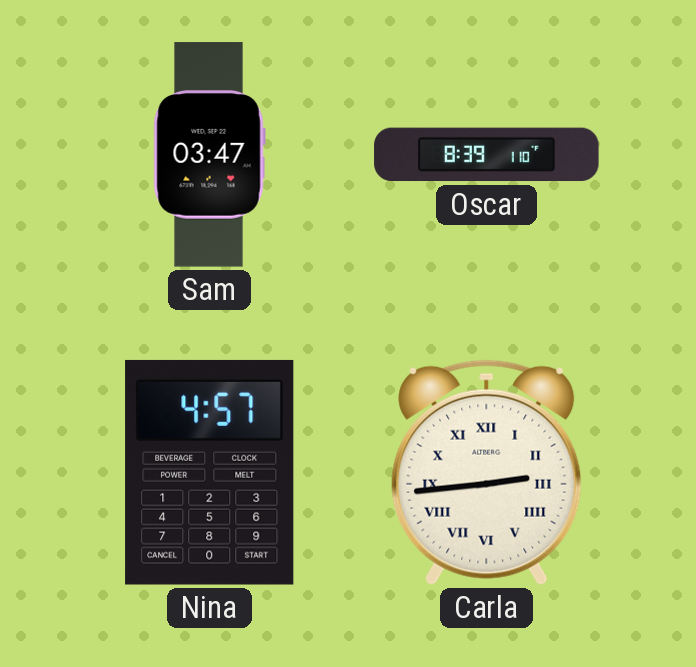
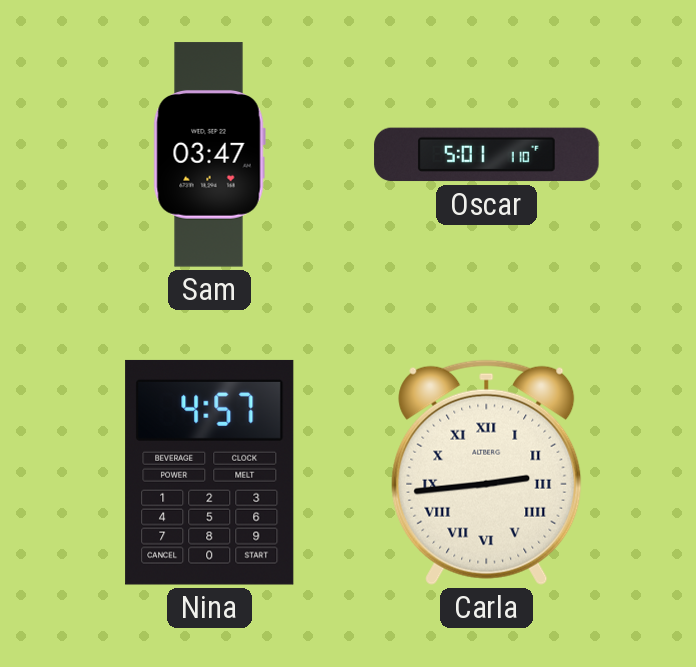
Oscar: 8:39 -> 5:01
